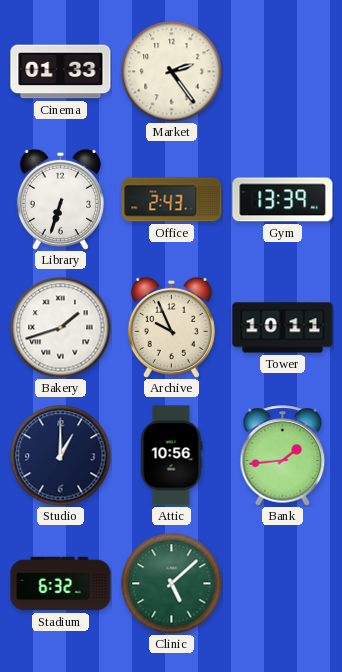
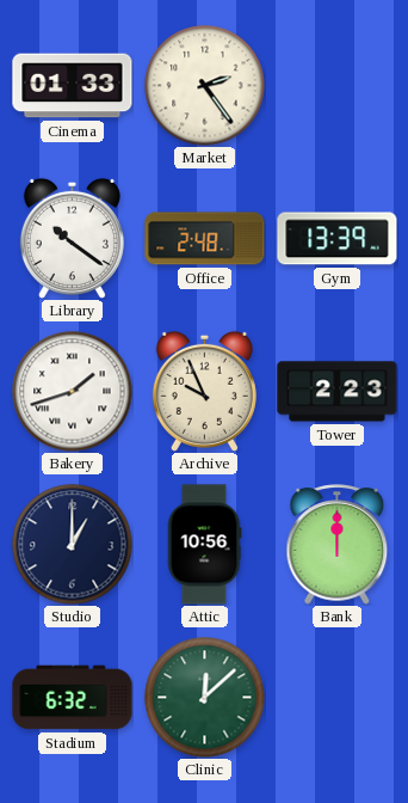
Library: 6:33 -> 10:21
Office: 2:43 -> 2:48
Tower: 10:11 -> 2:23
Bank: 1:44 -> 12:00
Clinic: 5:08 -> 12:08
